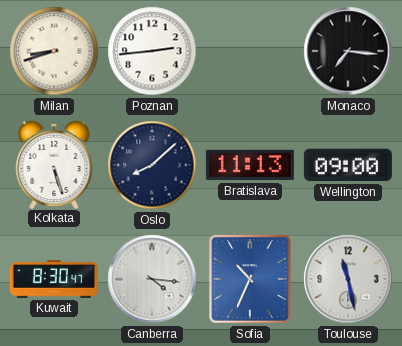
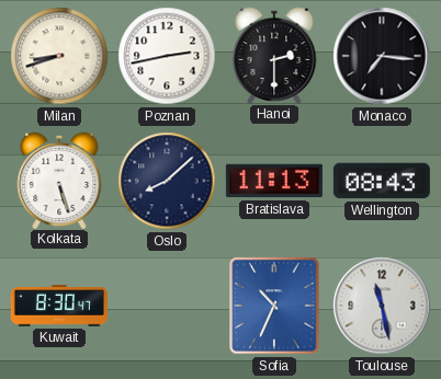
Poznan: 2:44 -> 2:43
Hanoi: none -> 2:30
Wellington: 09:00 -> 08:43
Canberra: 4:16 -> none
